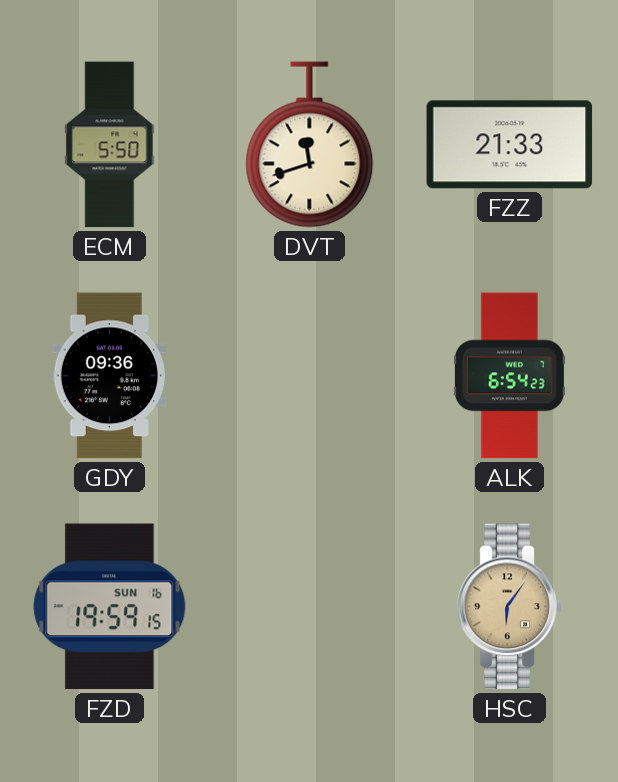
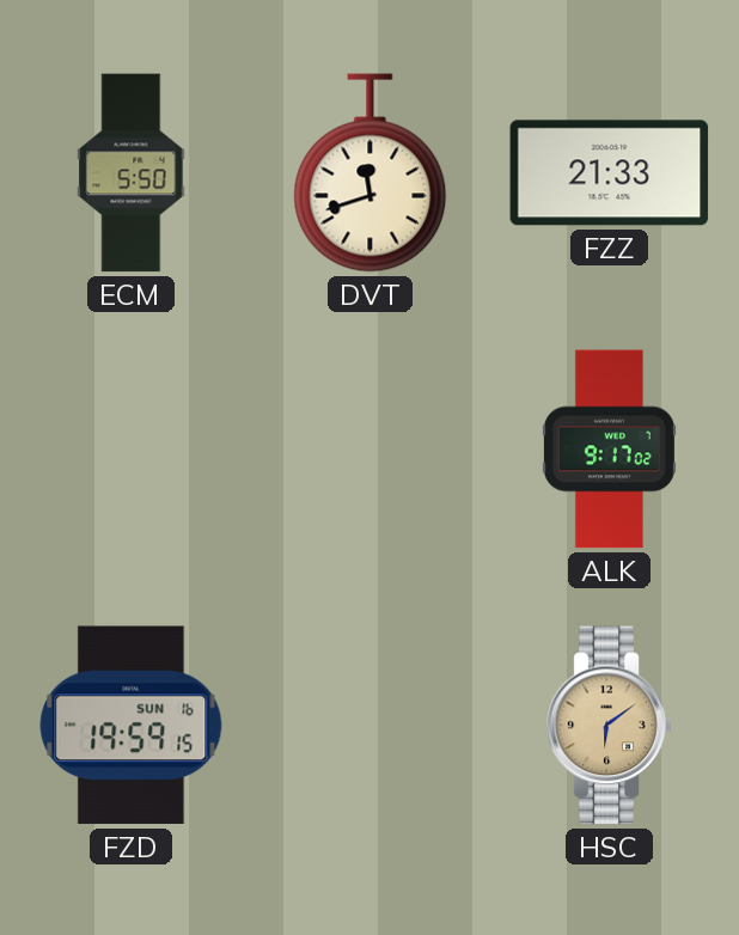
GDY: 09:36 -> none
ALK: 6:54 -> 9:17
HSC: 6:06 -> 6:09
